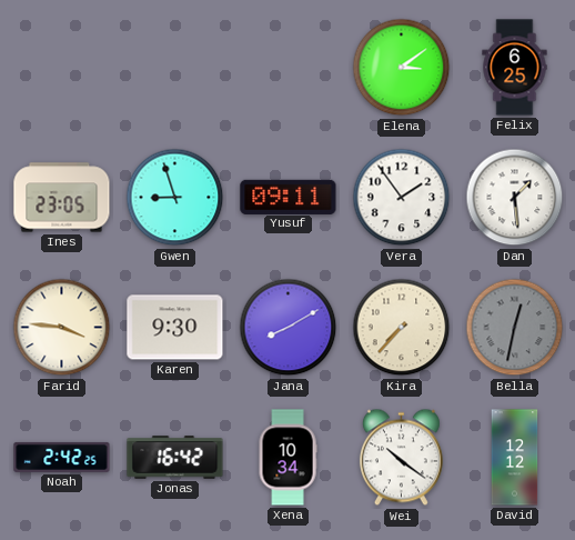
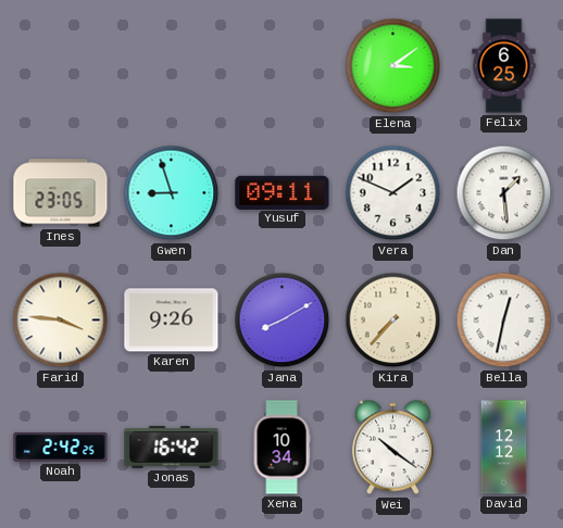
Vera: 1:54 -> 1:49
Karen: 9:30 -> 9:26
Bella dial: grey -> white
